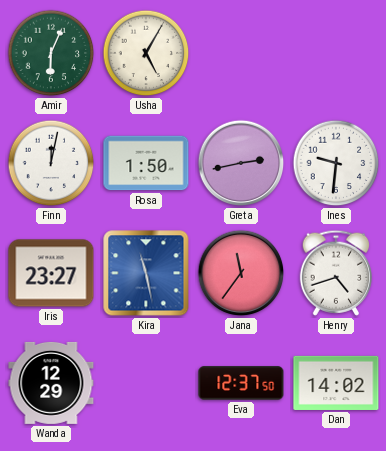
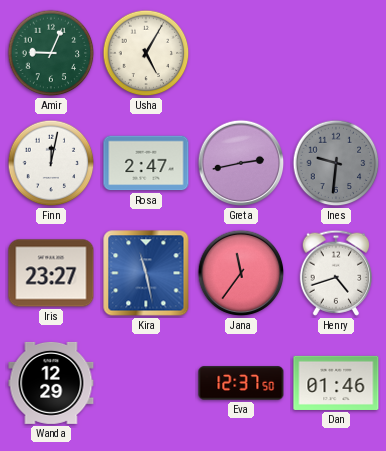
Amir: 6:04 -> 9:04
Rosa: 1:50 -> 2:47
Ines dial: white -> grey
Dan: 14:02 -> 01:46
